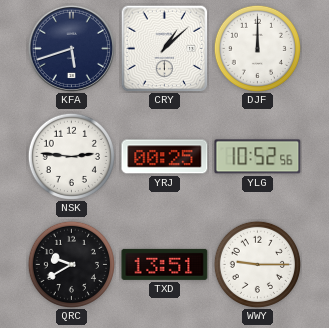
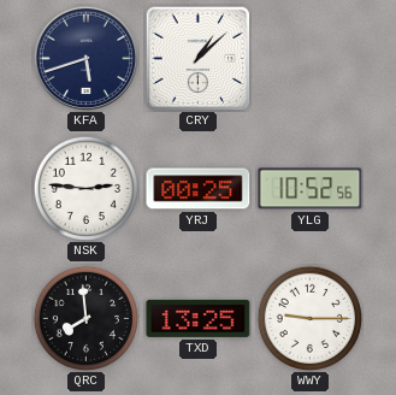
DJF: 12:00 -> none
QRC: 9:40 -> 7:59
TXD: 13:51 -> 13:25
